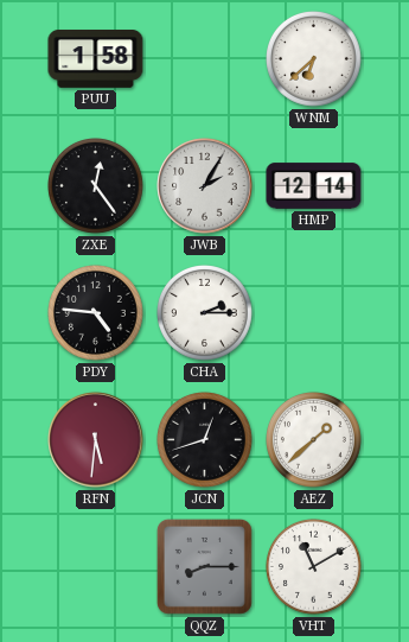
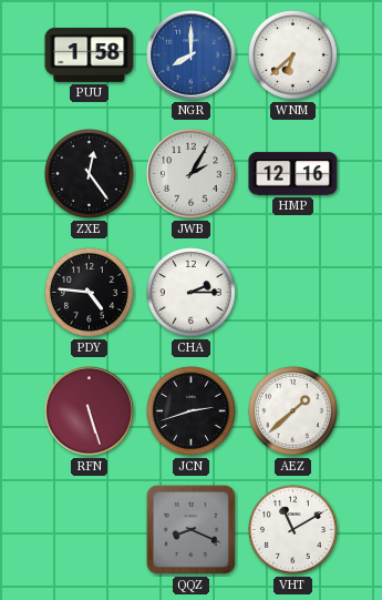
NGR: none -> 8:00
HMP: 12:14 -> 12:16
RFN: 5:31 -> 5:27
JCN: 12:42 -> 2:42
QQZ: 8:15 -> 8:19
